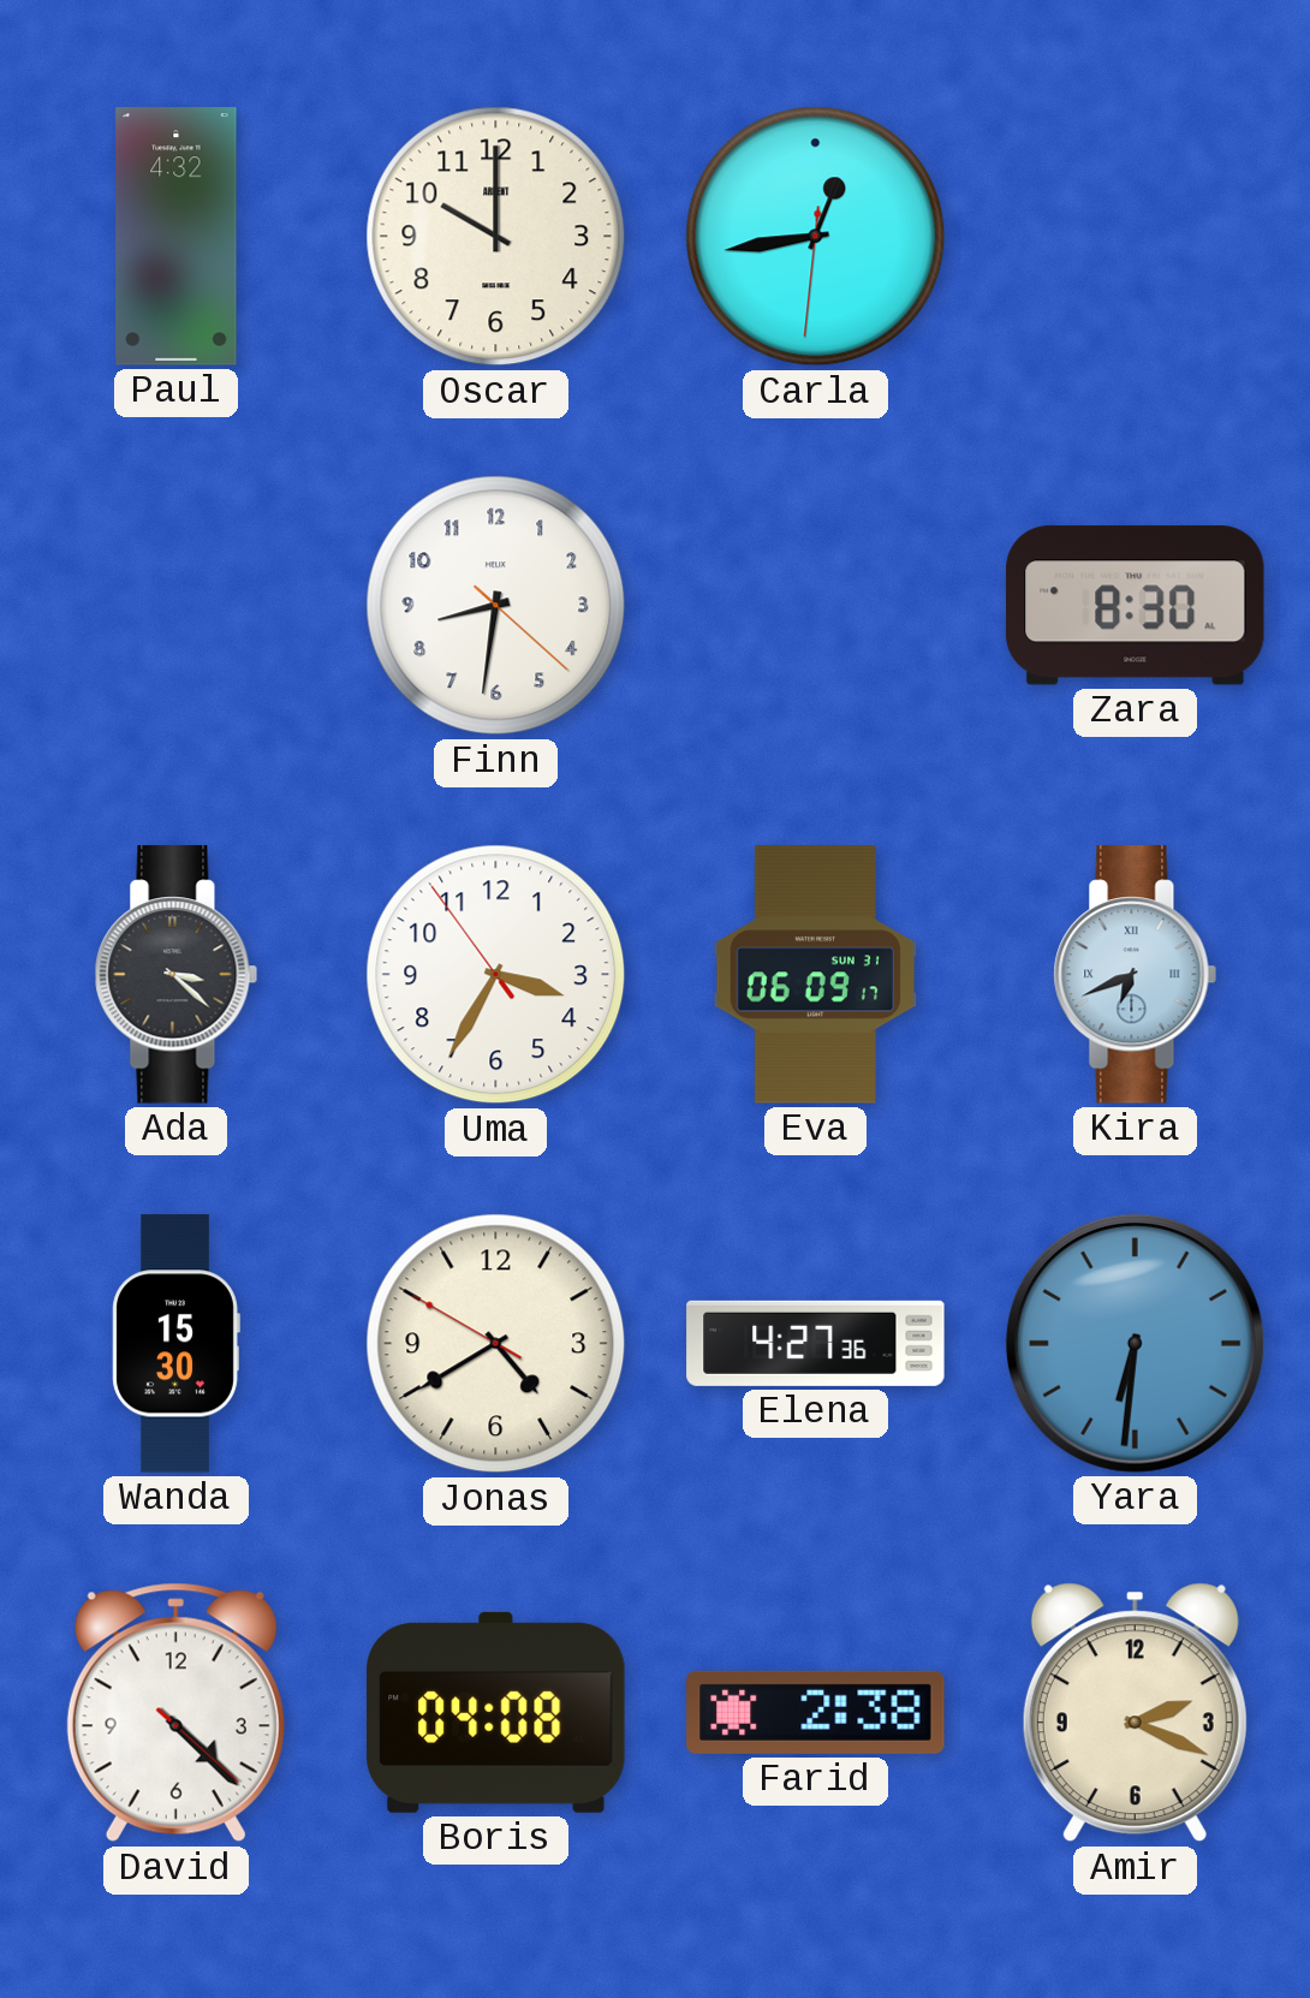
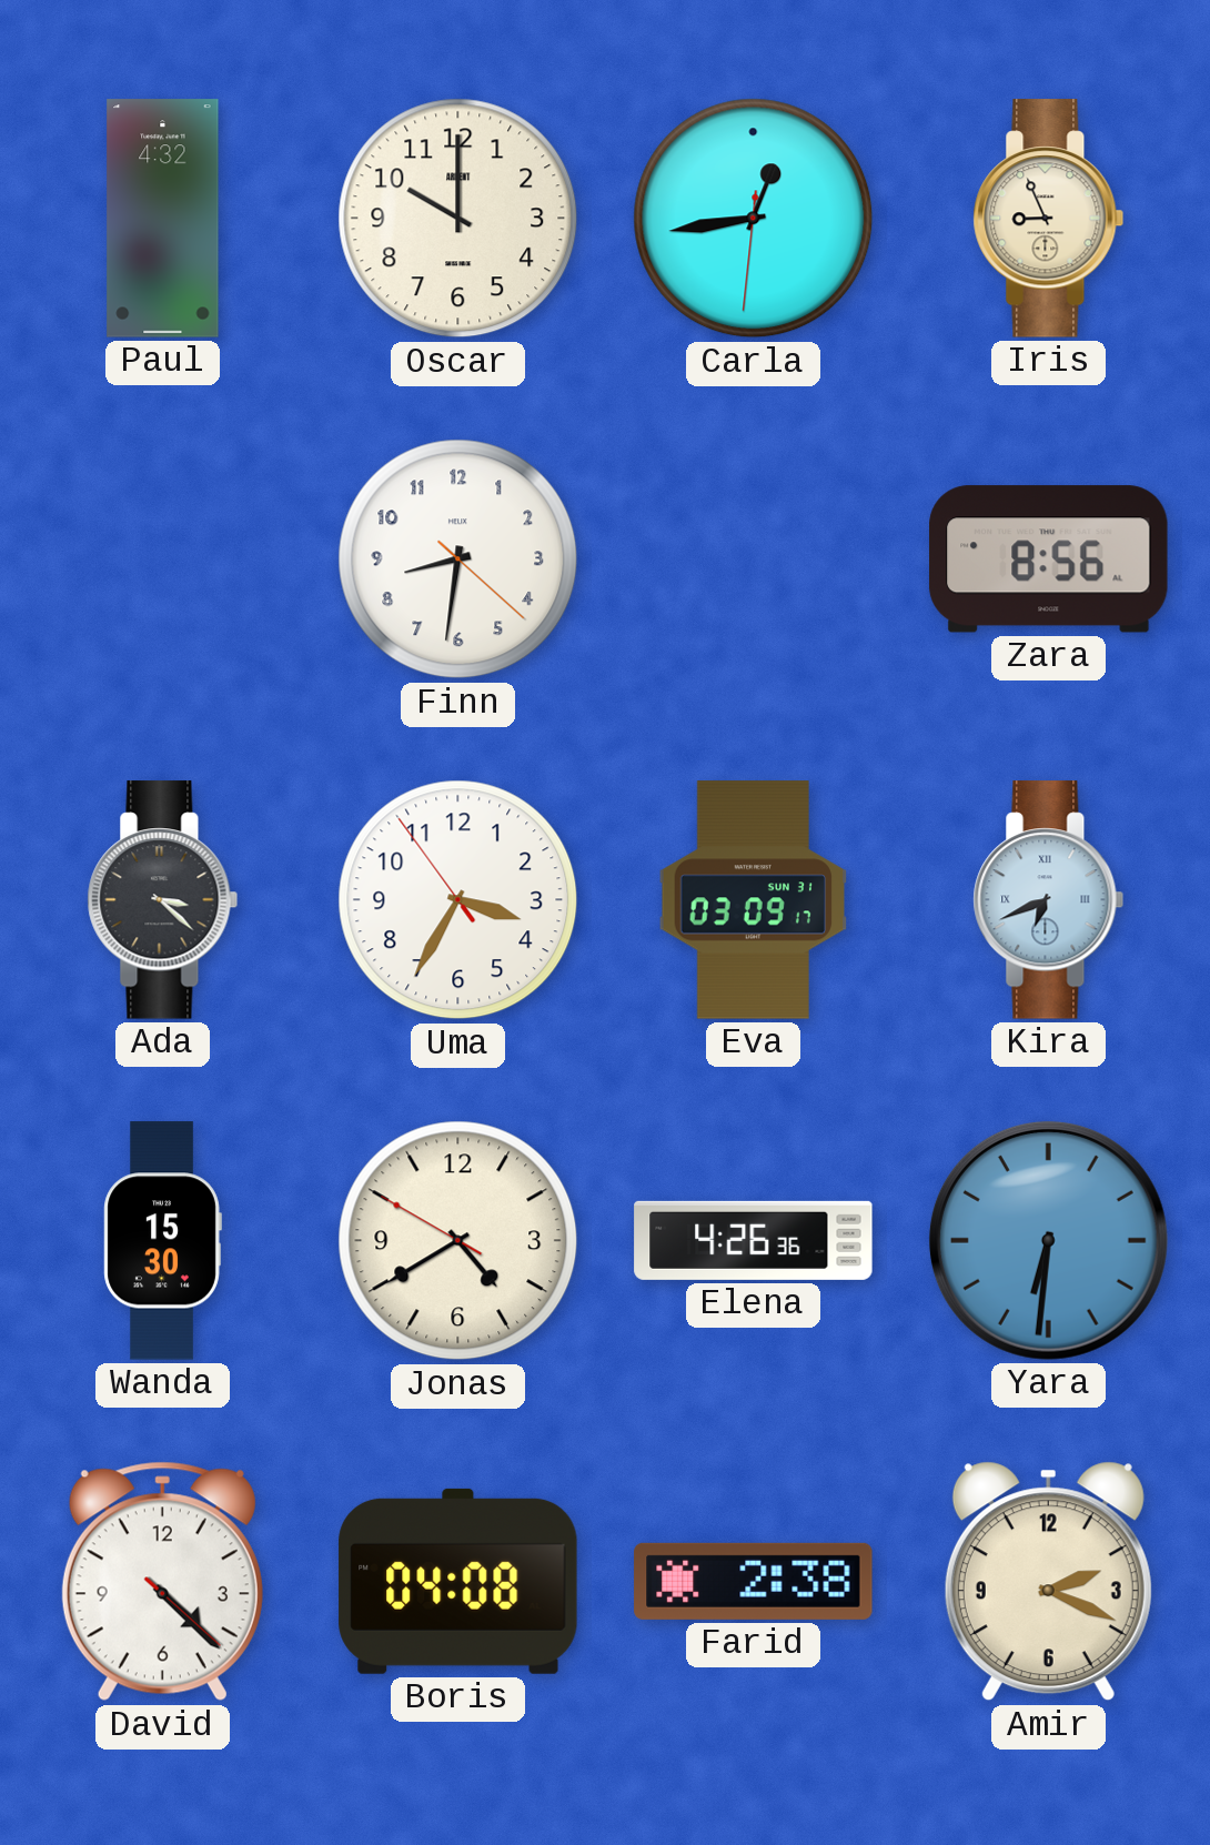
Iris: none -> 8:56
Zara: 8:30 -> 8:56
Eva: 06:09 -> 03:09
Elena: 4:27 -> 4:26
